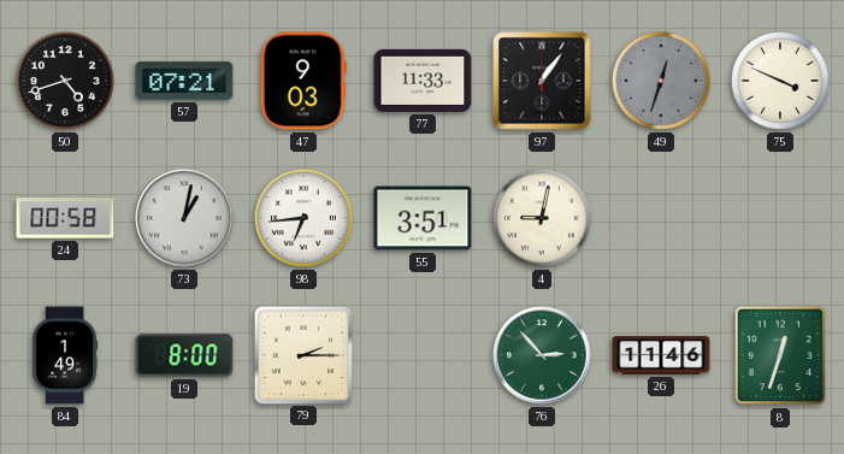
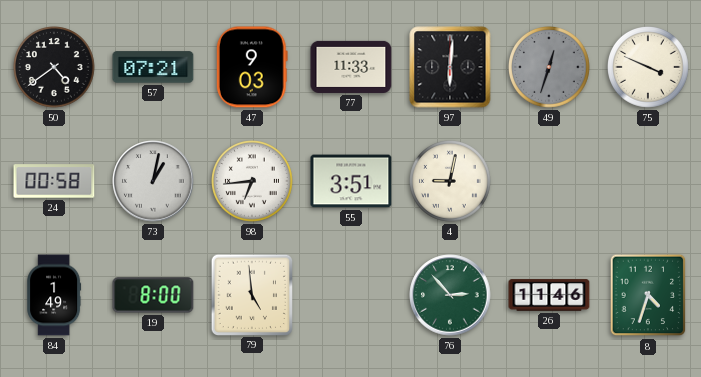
50: 4:42 -> 4:39
97: 1:06 -> 6:01
79: 2:15 -> 4:59
8: 12:33 -> 4:33
